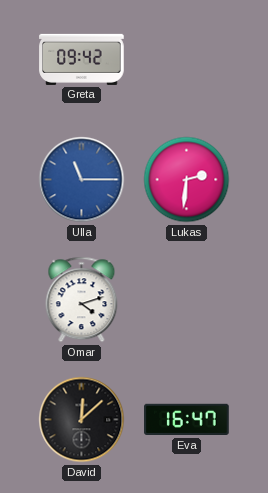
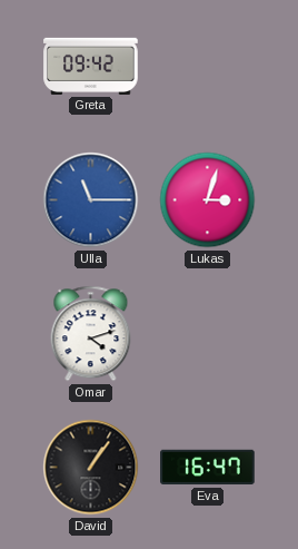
Lukas: 2:31 -> 3:03
David: 12:08 -> 1:06
